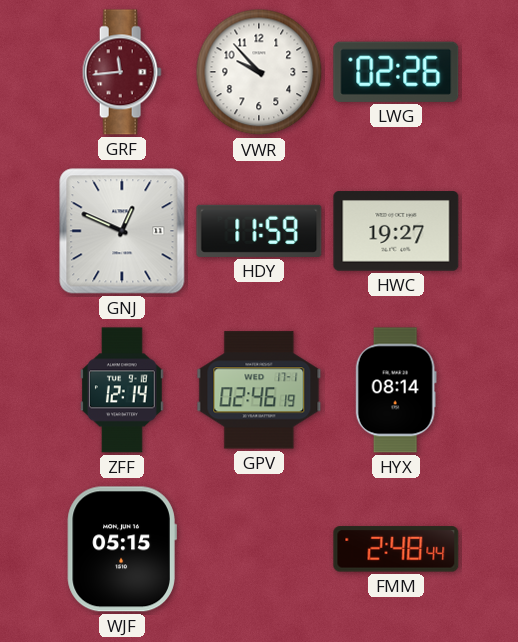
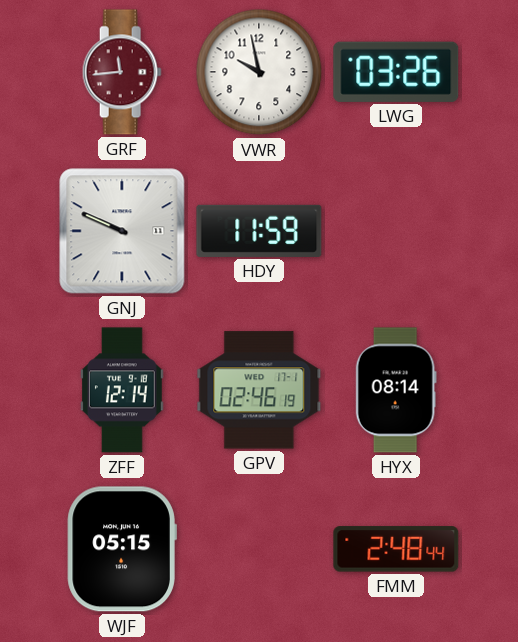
VWR: 9:53 -> 9:58
LWG: 02:26 -> 03:26
GNJ: 12:49 -> 9:49
HWC: 19:27 -> none
